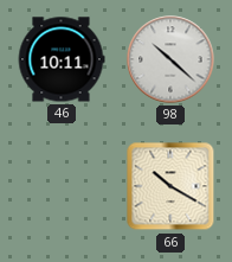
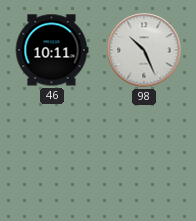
98: 10:22 -> 10:26
66: 10:20 -> none
